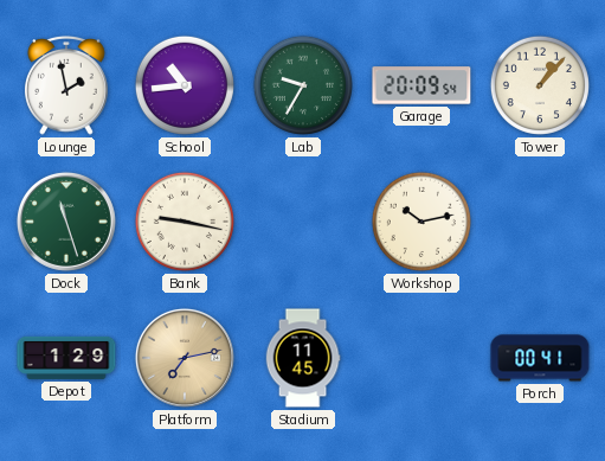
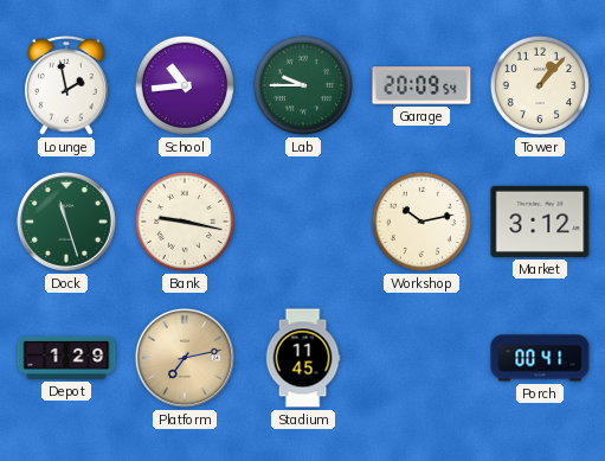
Lab: 9:35 -> 9:45
Market: none -> 3:12
